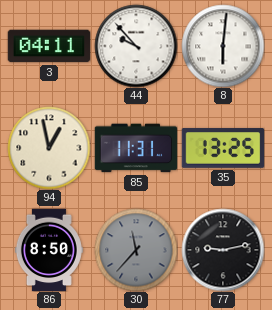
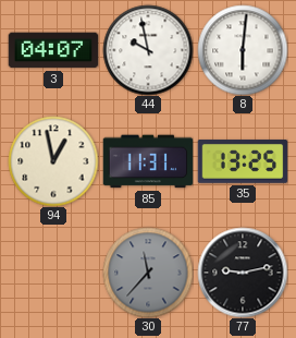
3: 04:11 -> 04:07
44: 9:53 -> 9:58
86: 8:50 -> none
